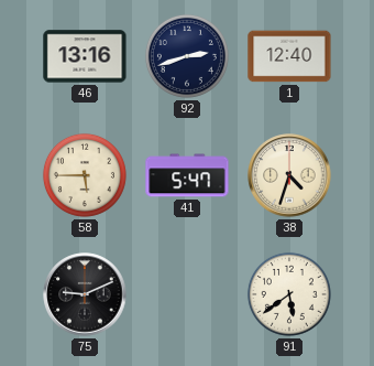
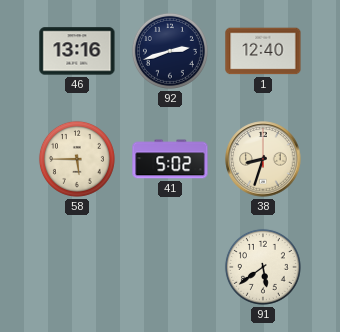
41: 5:47 -> 5:02
38: 4:33 -> 8:33
75: 9:11 -> none
